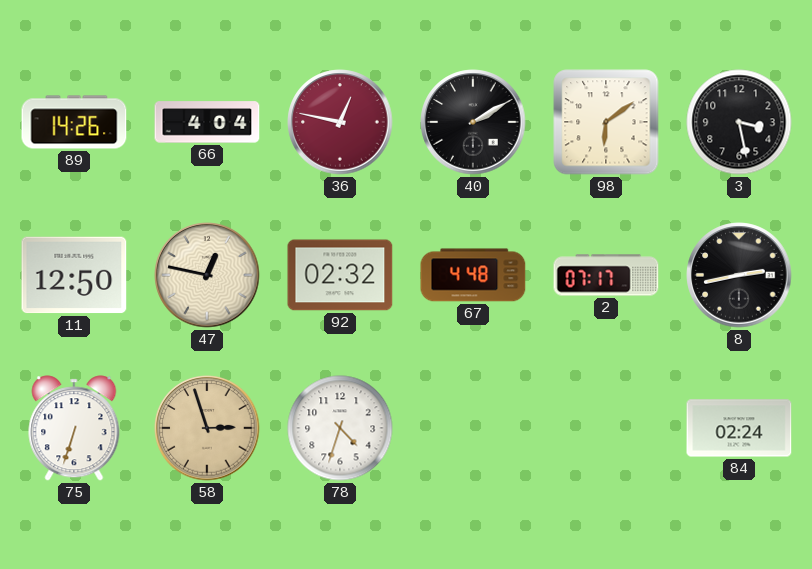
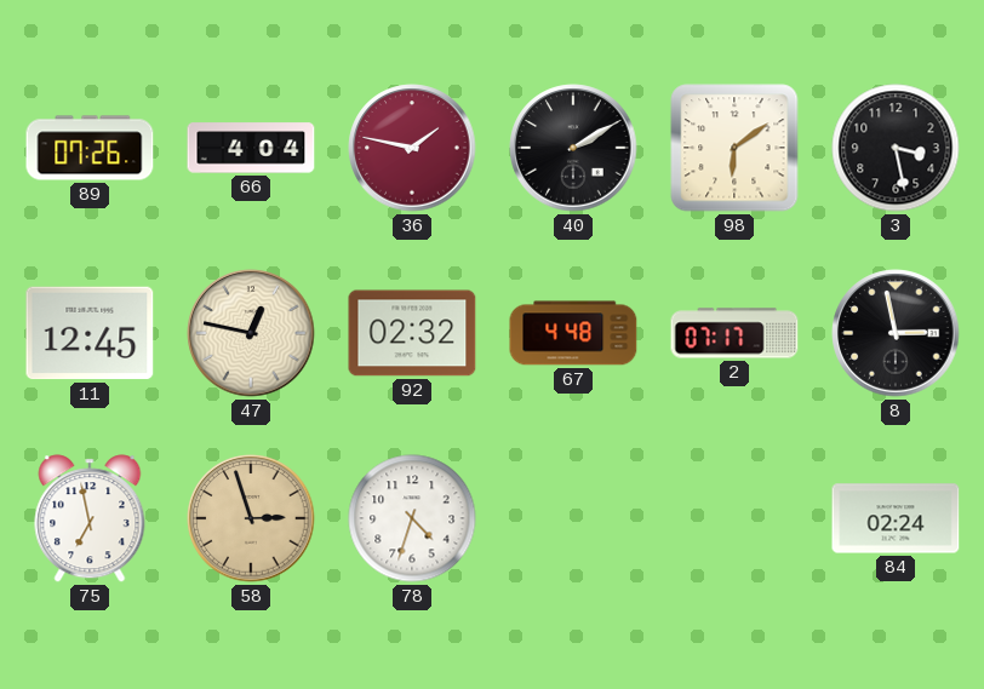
89: 14:26 -> 07:26
36: 12:47 -> 1:47
11: 12:50 -> 12:45
8: 2:43 -> 2:58
75: 6:33 -> 6:58
